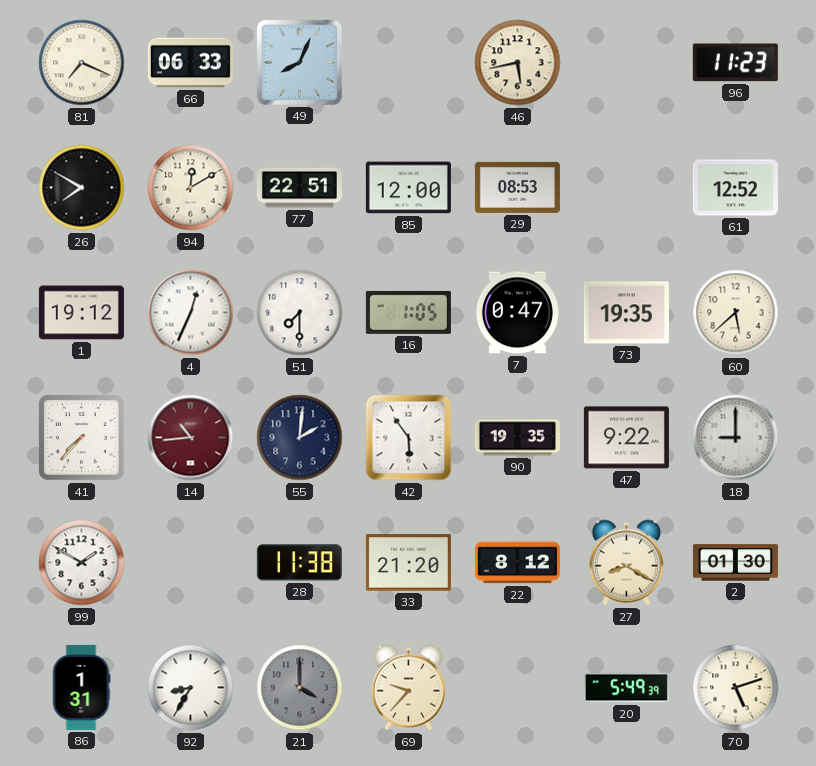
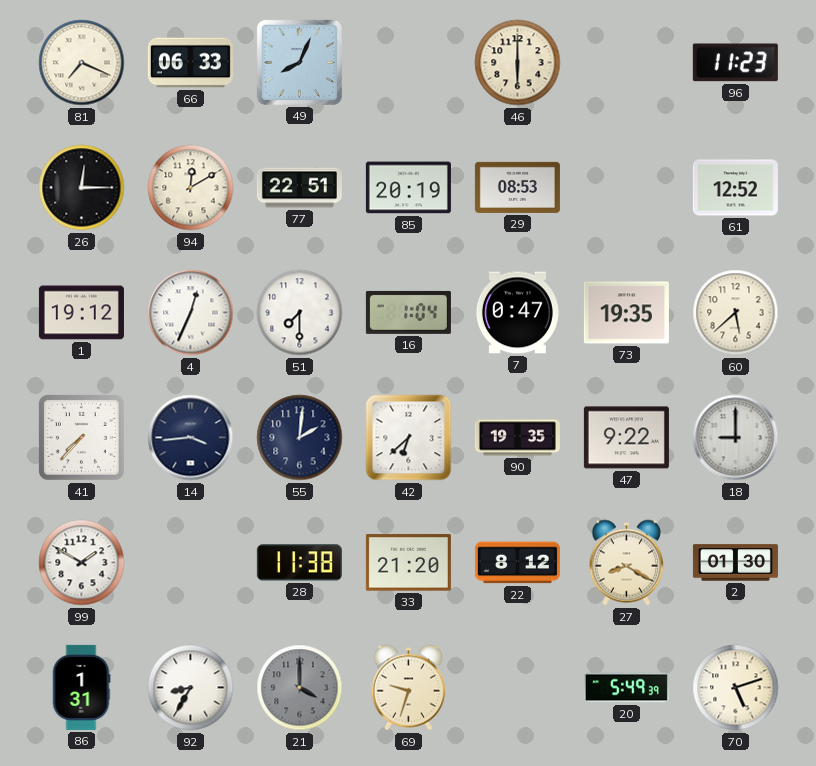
46: 5:43 -> 6:00
26: 7:50 -> 12:15
85: 12:00 -> 20:19
16: 1:05 -> 1:04
14: 10:44 -> 3:44
14 dial: burgundy -> navy
42: 5:54 -> 6:38
69: 9:37 -> 9:33
